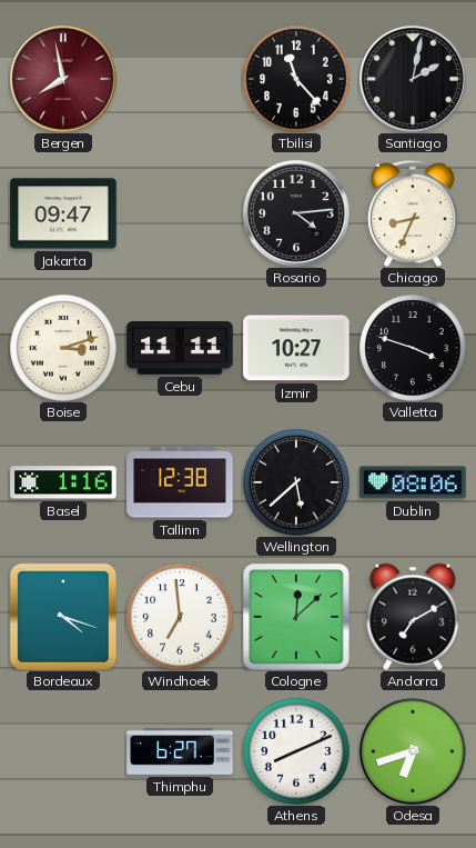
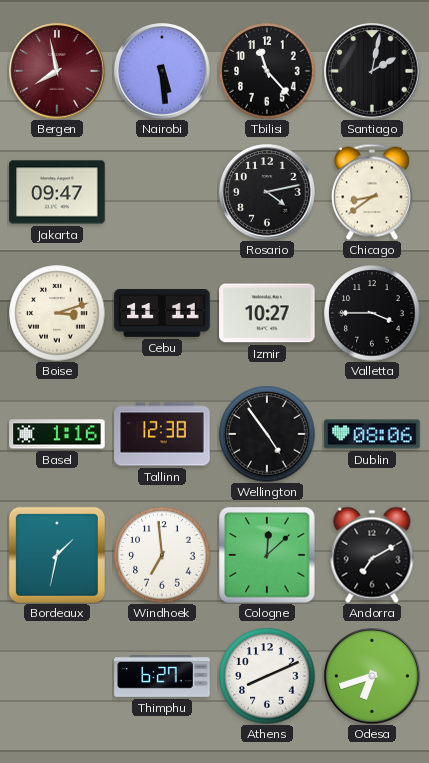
Nairobi: none -> 5:29
Rosario: 4:14 -> 4:13
Chicago: 8:34 -> 8:39
Valletta: 3:48 -> 3:45
Wellington: 5:38 -> 4:54
Bordeaux: 4:18 -> 1:32
